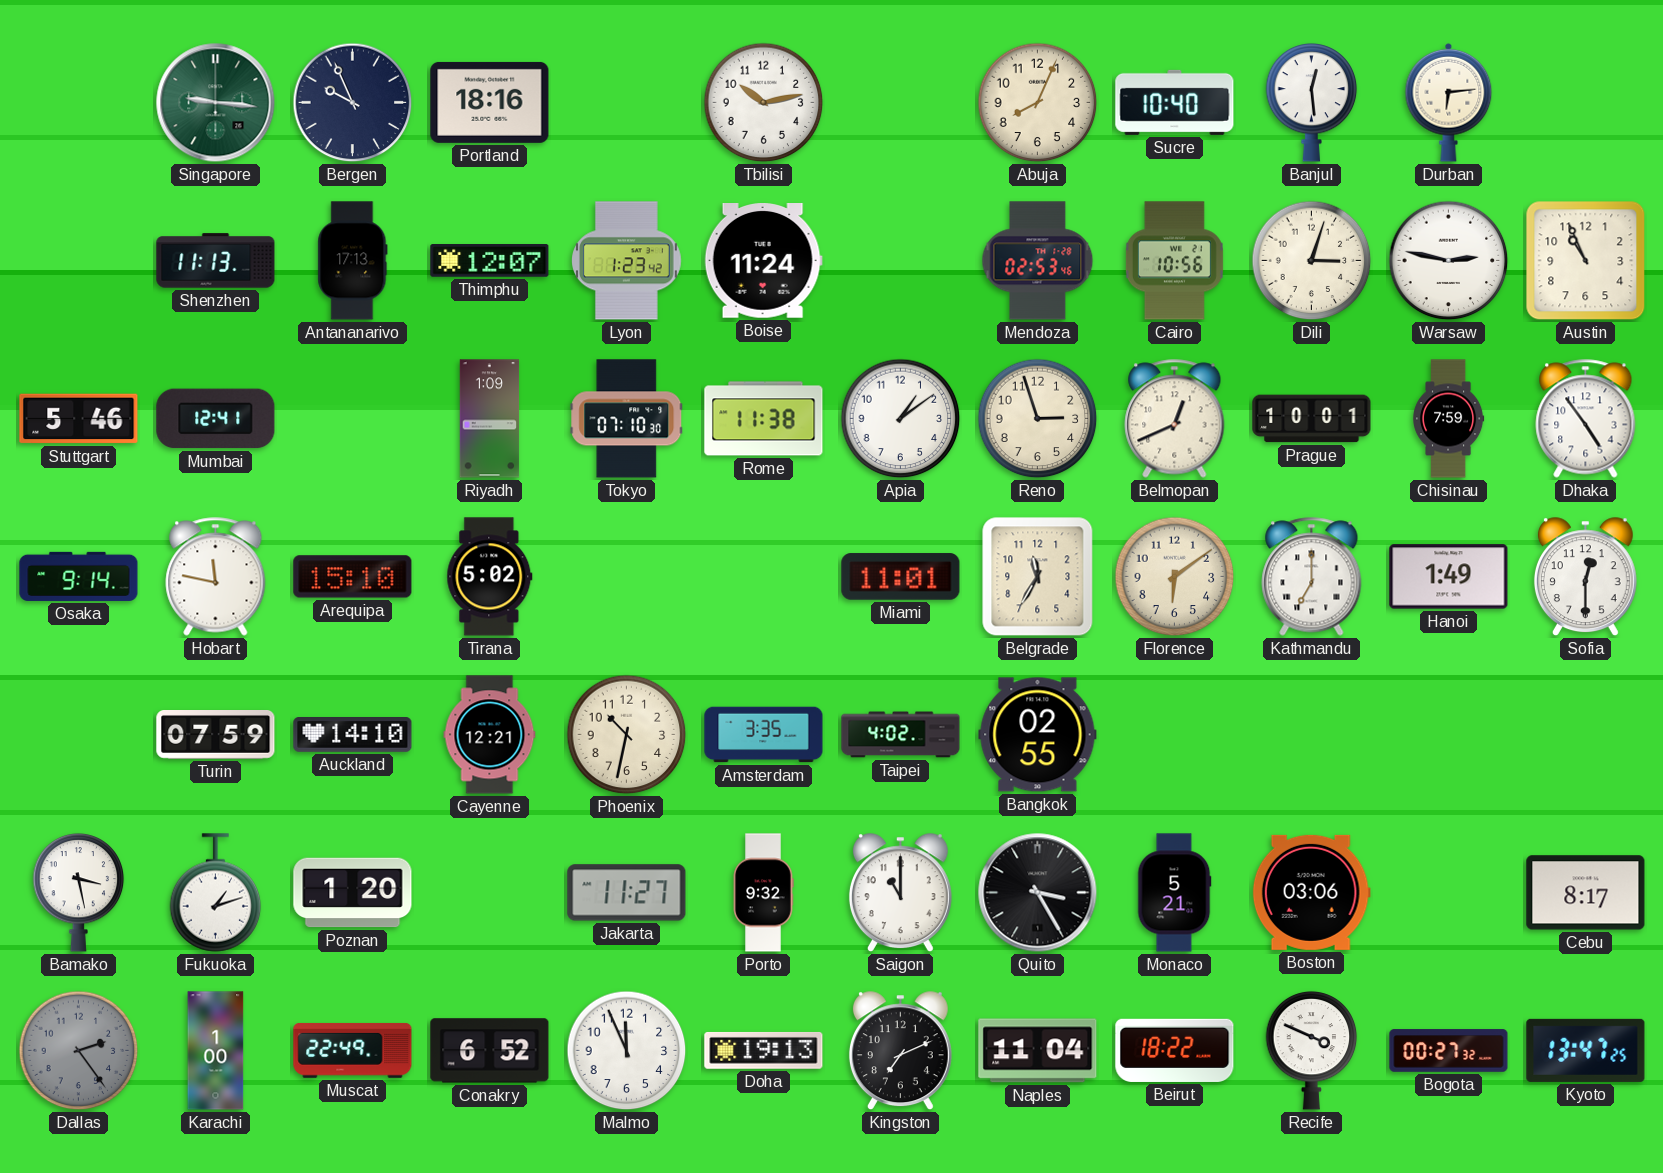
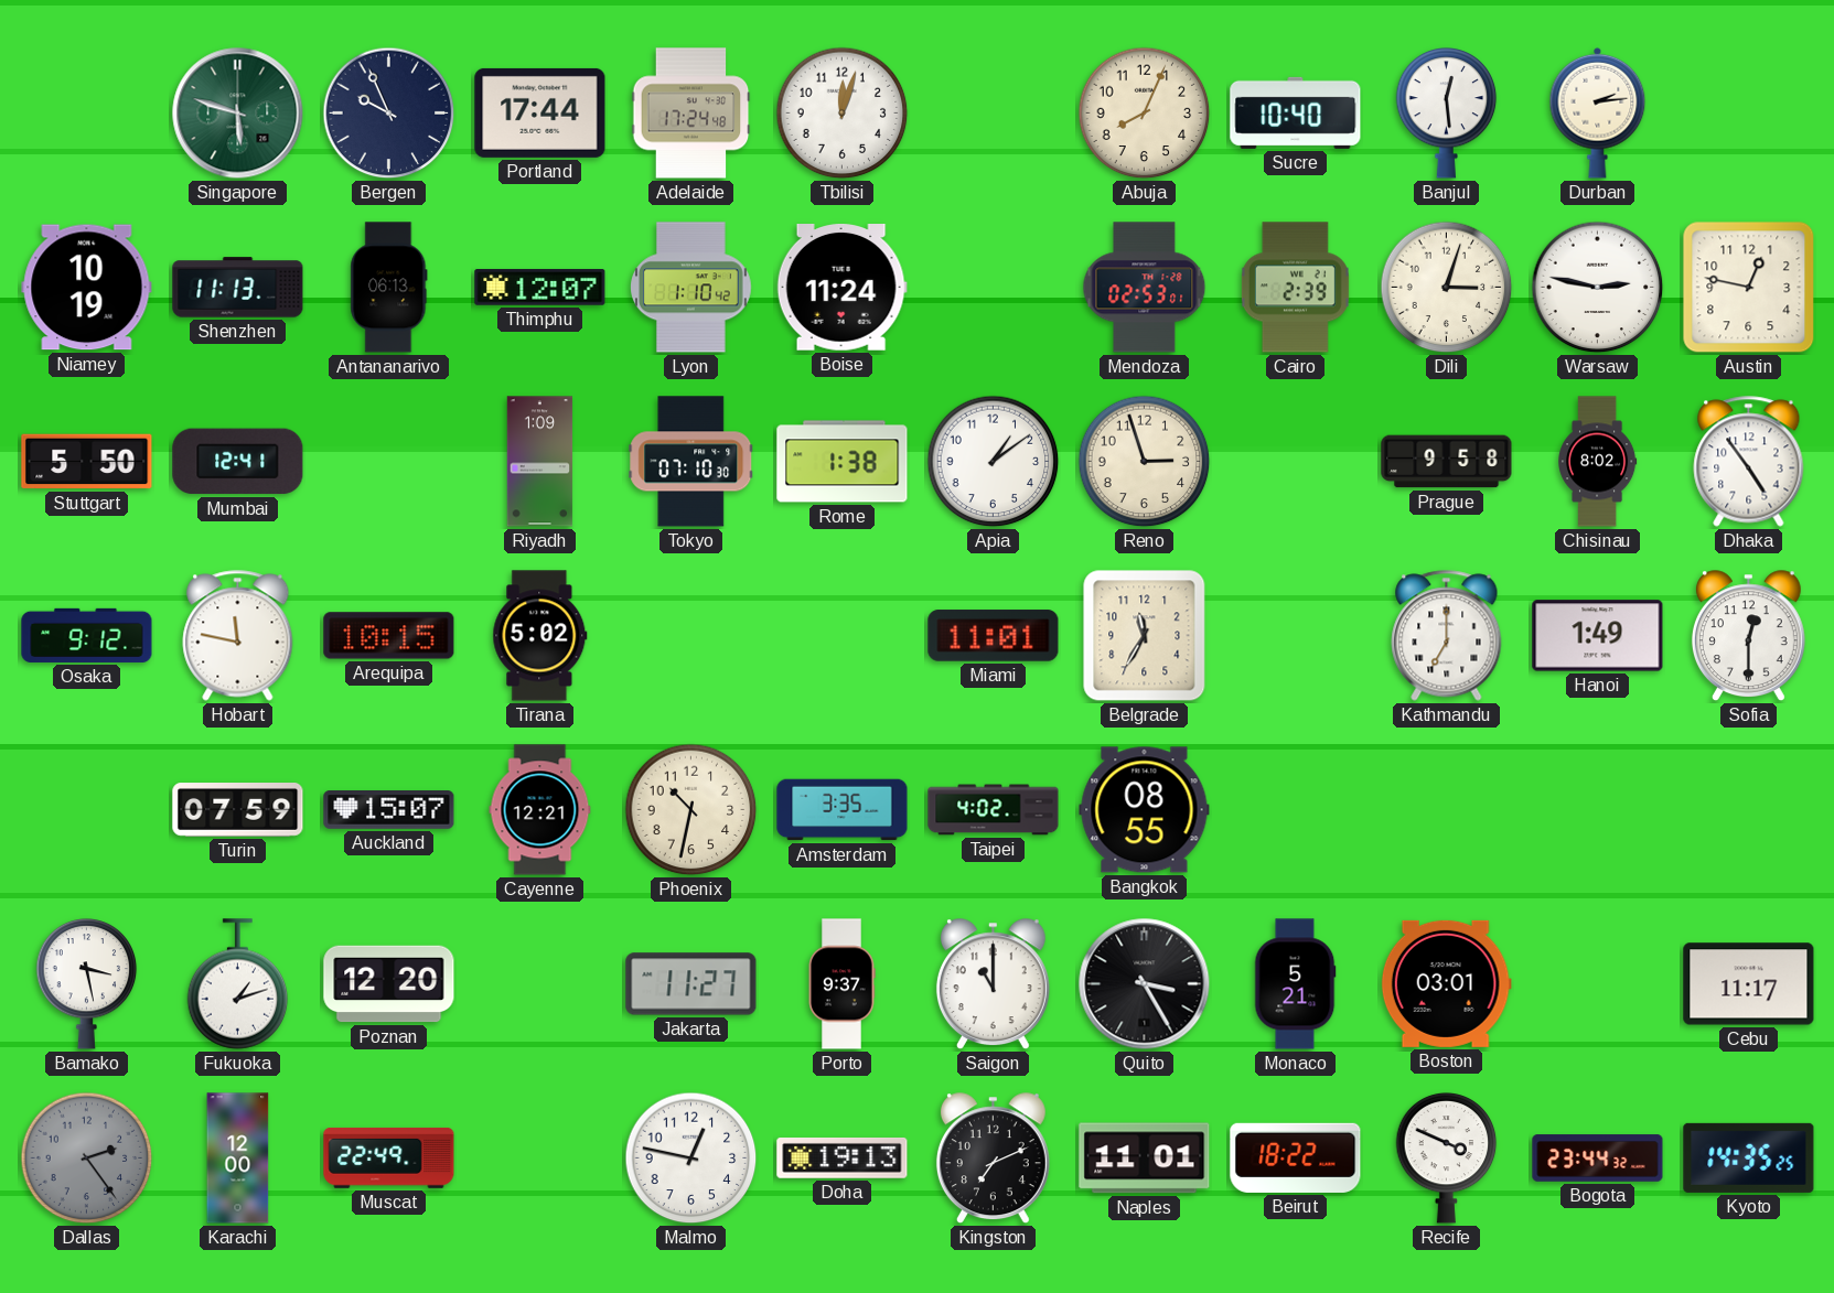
Singapore: 9:16 -> 5:48
Portland: 18:16 -> 17:44
Adelaide: none -> 17:24
Tbilisi: 10:13 -> 12:03
Durban: 6:14 -> 2:14
Niamey: none -> 10:19
Antananarivo: 17:13 -> 06:13
Lyon: 1:23 -> 1:10
Mendoza: 02:53:46 -> 02:53:01
Cairo: 10:56 -> 2:39
Austin: 10:56 -> 12:47
Stuttgart: 5:46 -> 5:50
Rome: 11:38 -> 1:38
Belmopan: 12:41 -> none
Prague: 10:01 -> 9:58
Chisinau: 7:59 -> 8:02
Osaka: 9:14 -> 9:12
Arequipa: 15:10 -> 10:15
Florence: 6:09 -> none
Auckland: 14:10 -> 15:07
Bangkok: 02:55 -> 08:55
Poznan: 1:20 -> 12:20
Porto: 9:32 -> 9:37
Boston: 03:06 -> 03:01
Cebu: 8:17 -> 11:17
Karachi: 1:00 -> 12:00
Conakry: 6:52 -> none
Malmo: 11:56 -> 12:47
Naples: 11:04 -> 11:01
Bogota: 00:27 -> 23:44
Kyoto: 13:47 -> 14:35
